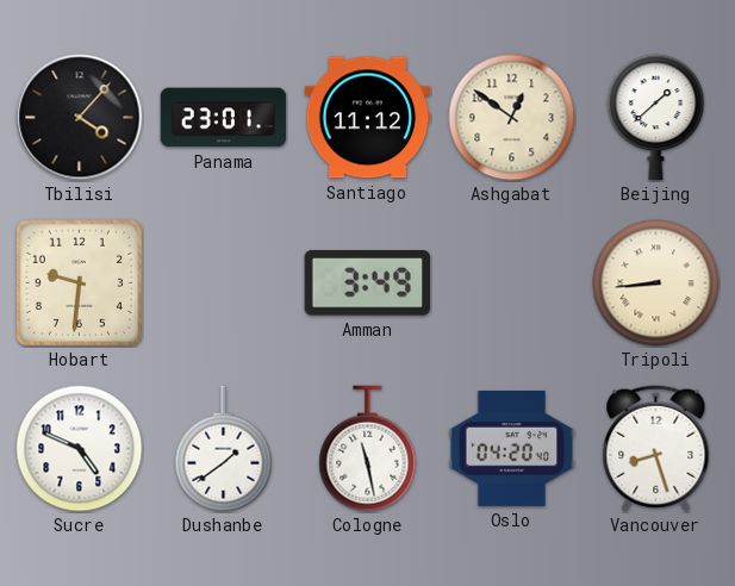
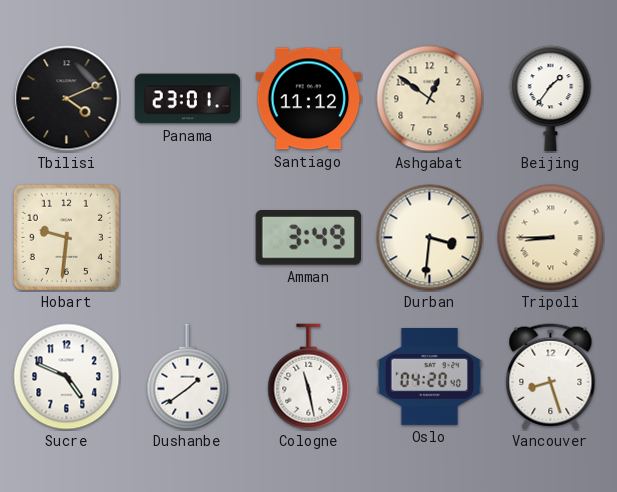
Tbilisi: 4:07 -> 4:11
Beijing: 1:38 -> 1:36
Durban: none -> 3:31
Tripoli: 8:44 -> 8:45
